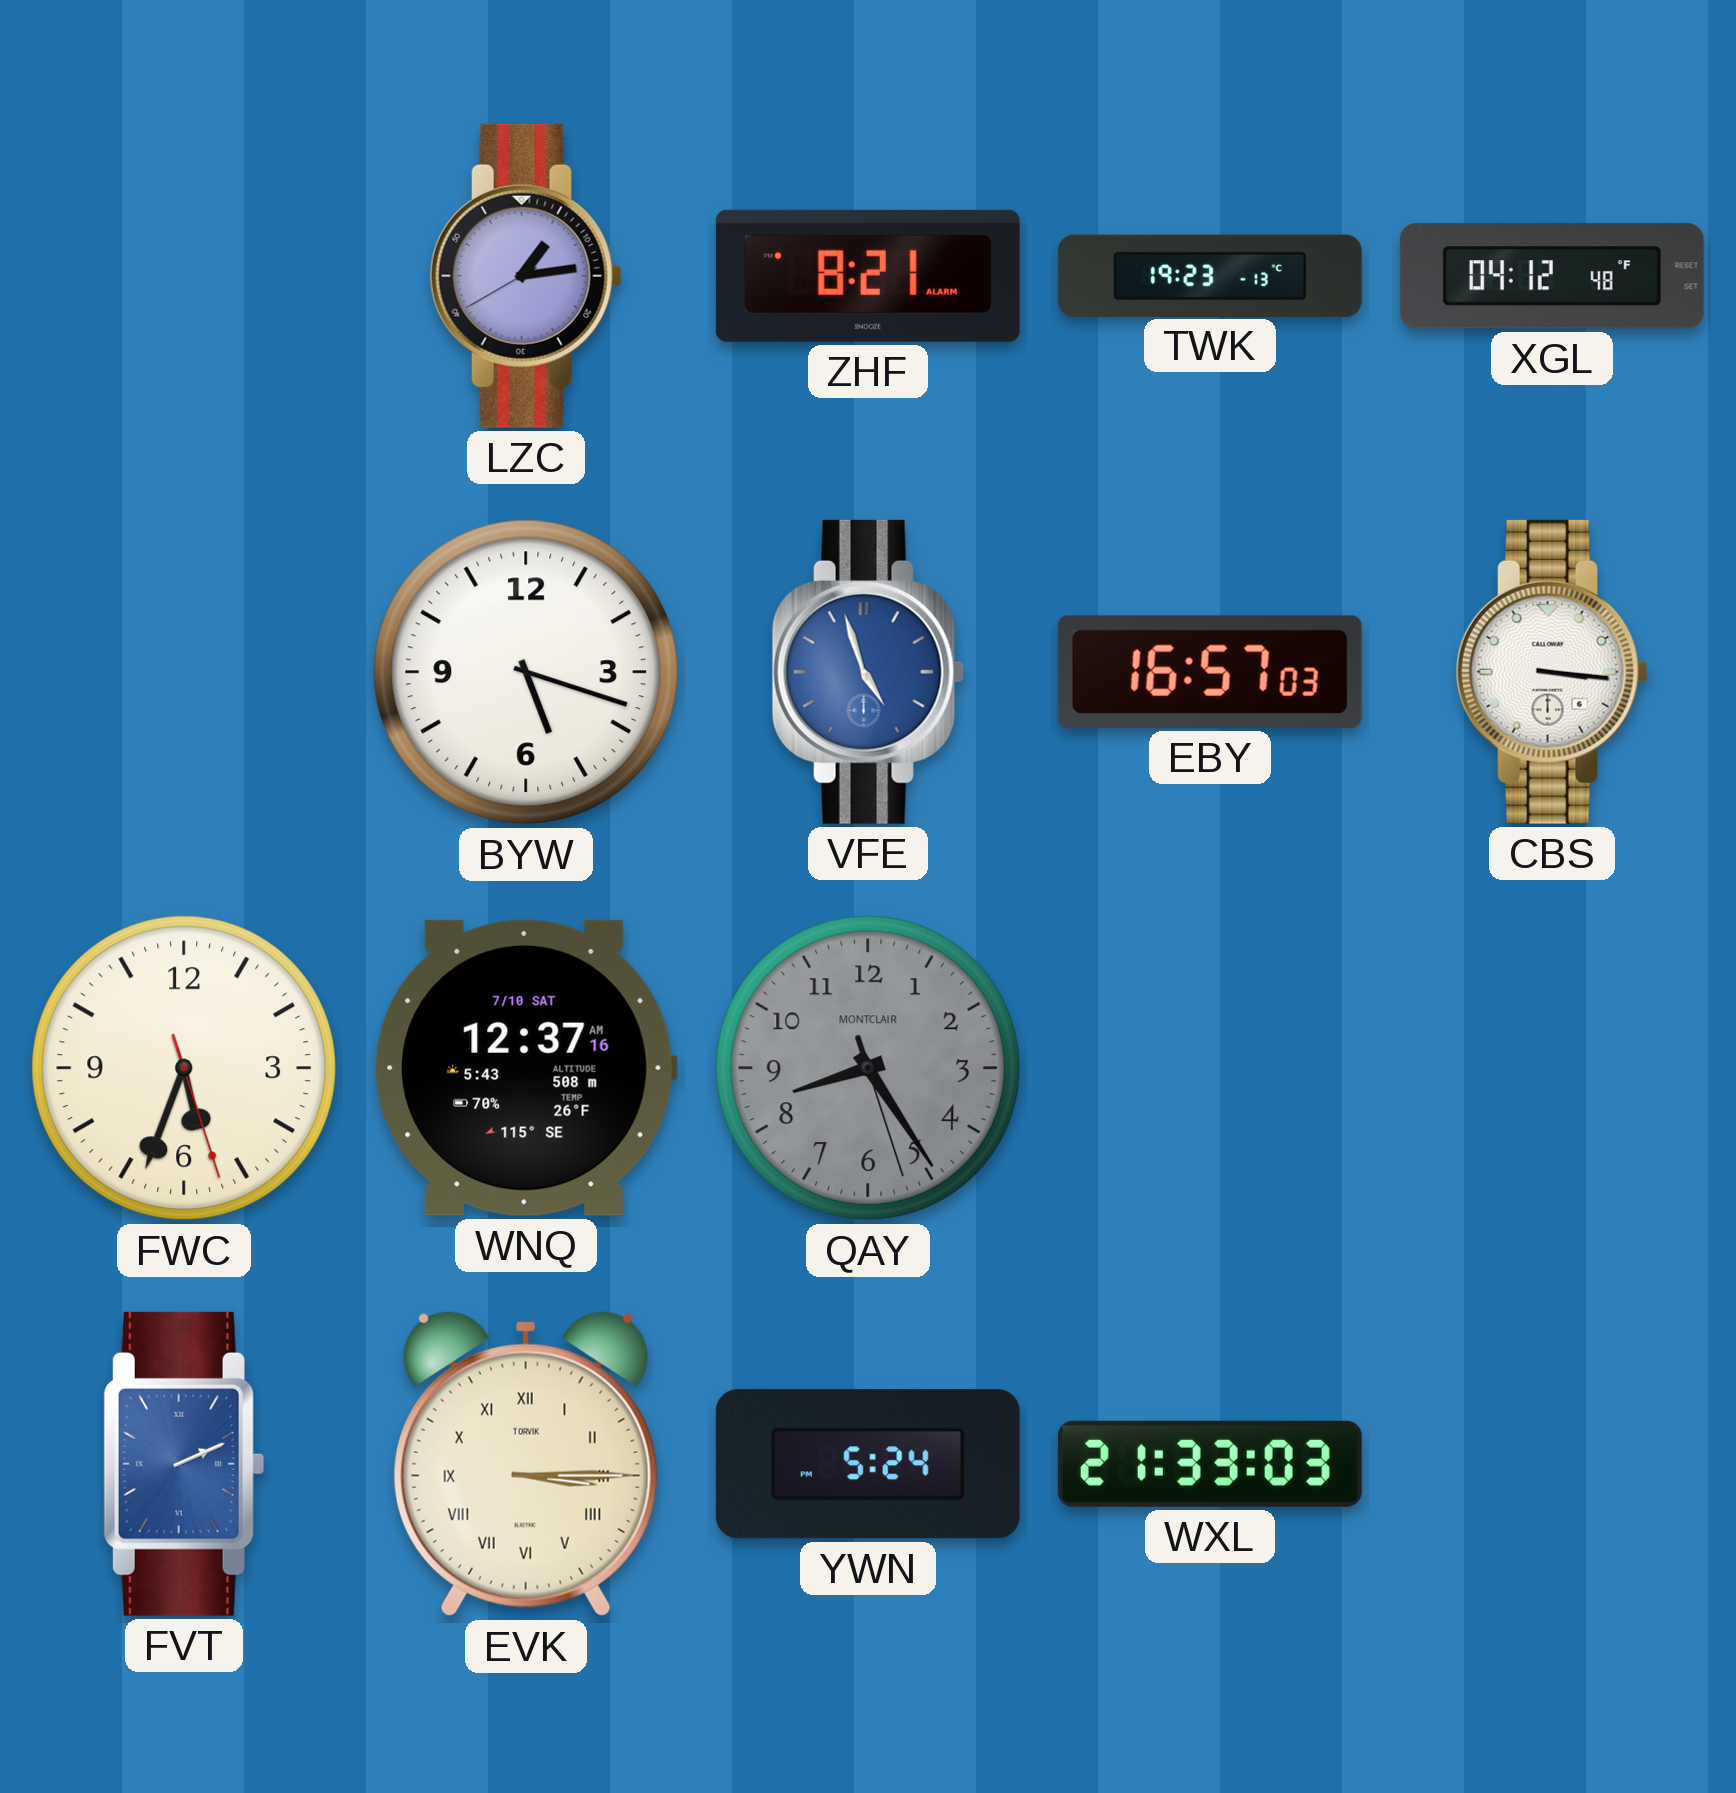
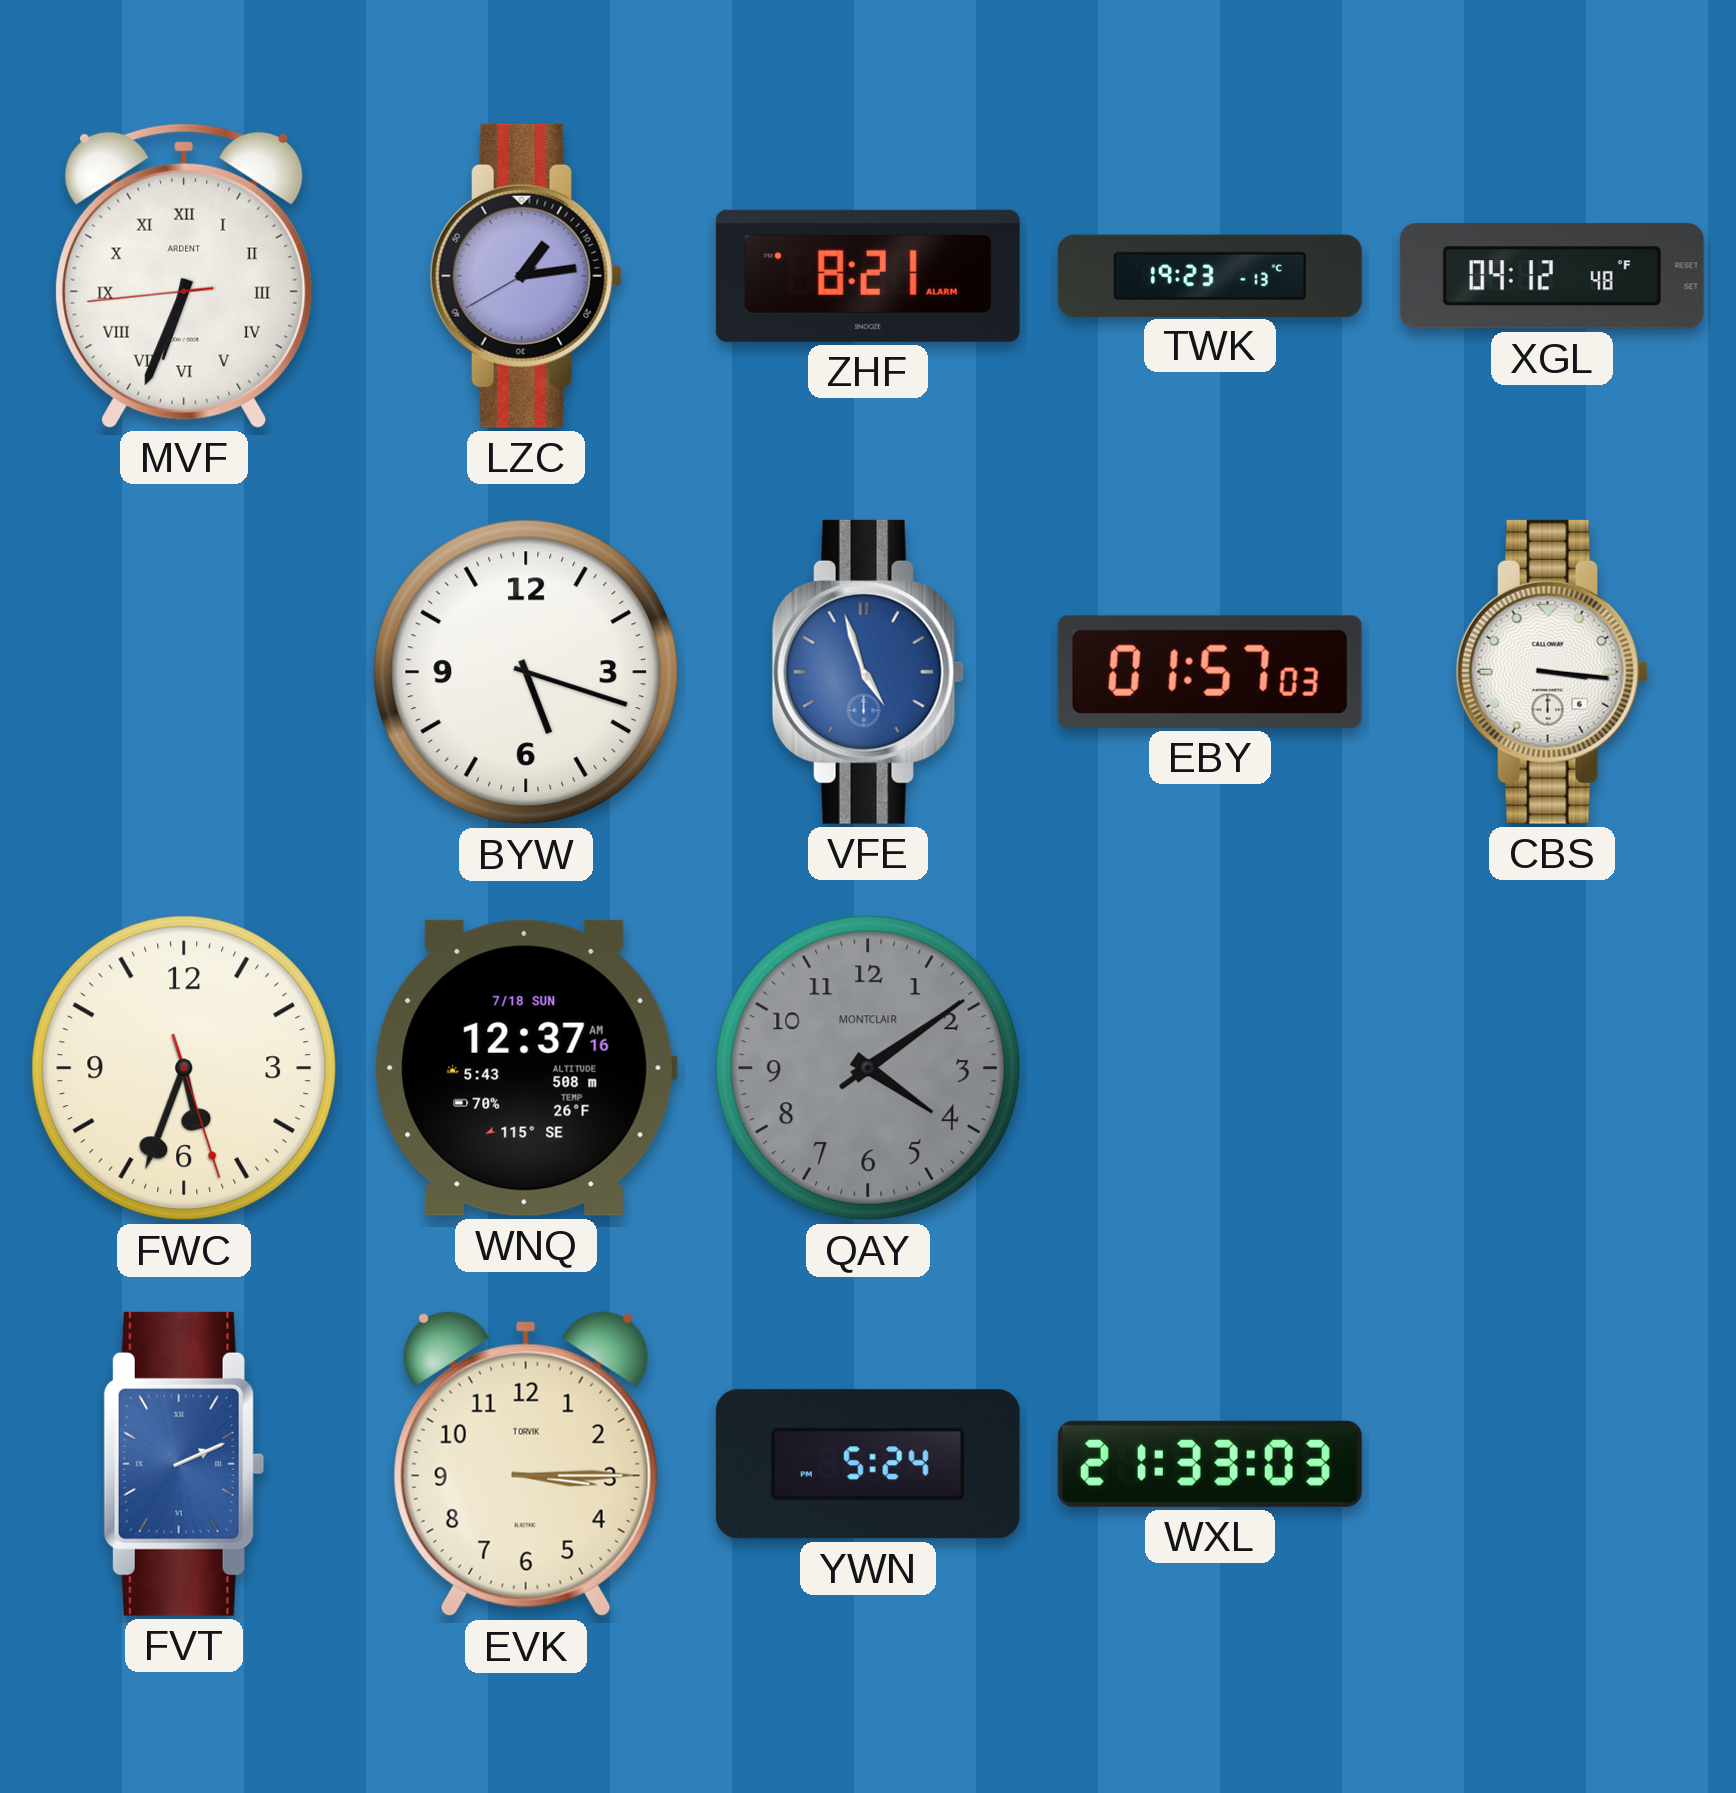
MVF: none -> 6:33
EBY: 16:57 -> 01:57
WNQ date: 7/10 SAT -> 7/18 SUN
QAY: 8:24 -> 4:09
EVK numerals: Roman -> Arabic
